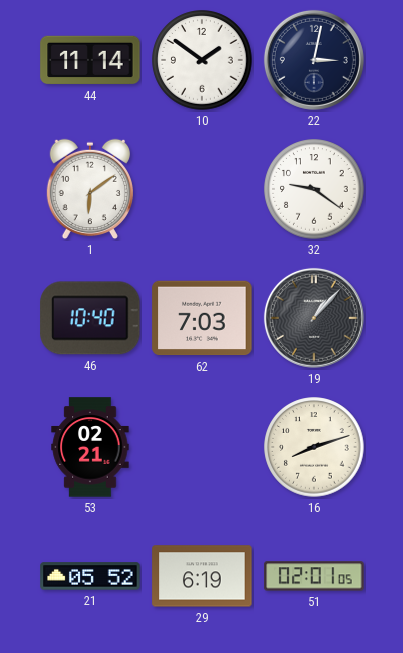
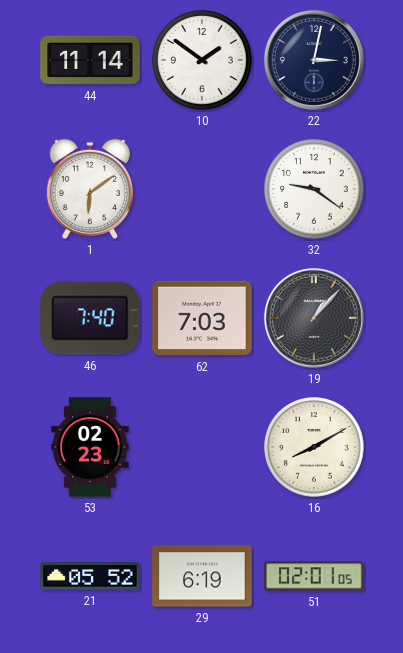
46: 10:40 -> 7:40
53: 02:21 -> 02:23
16: 8:12 -> 8:10
